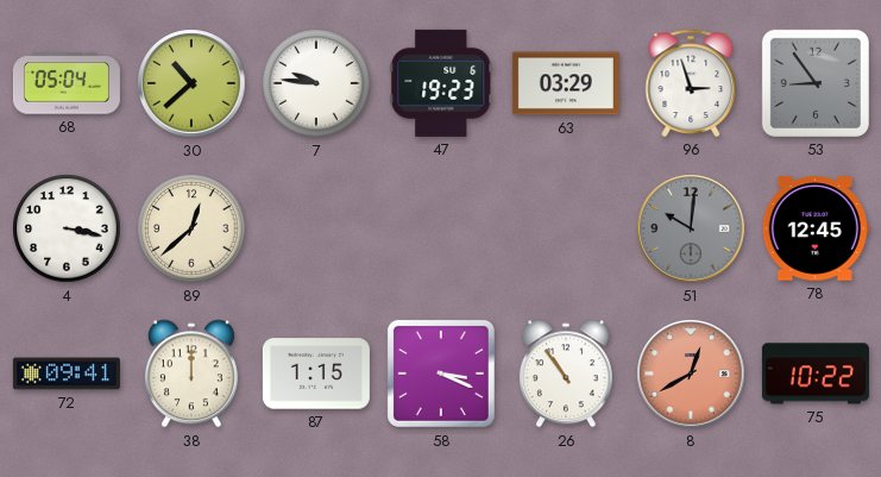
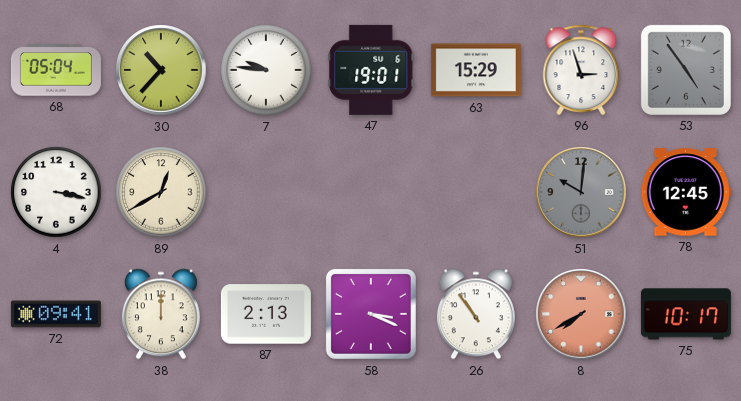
30: 10:38 -> 10:37
47: 19:23 -> 19:01
63: 03:29 -> 15:29
53: 8:54 -> 4:54
89: 12:38 -> 12:40
87: 1:15 -> 2:13
8: 12:40 -> 7:40
75: 10:22 -> 10:17
